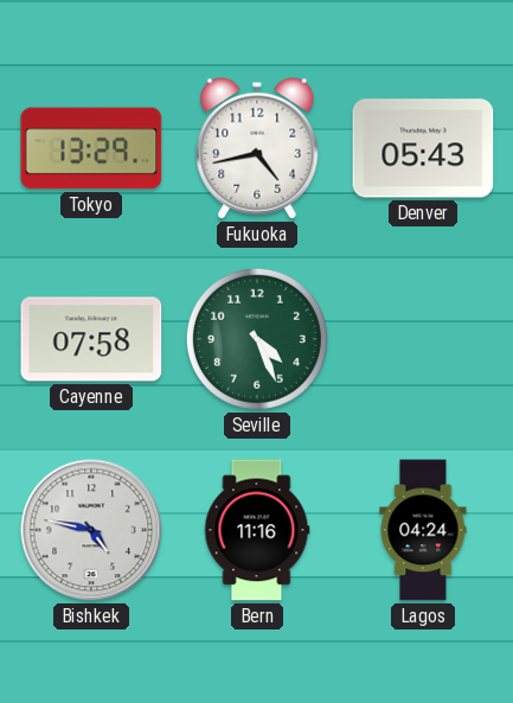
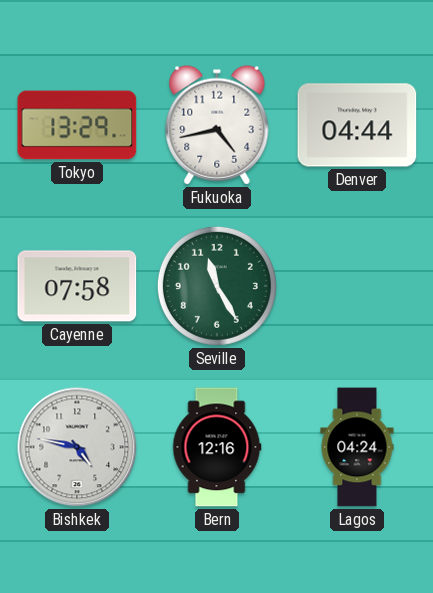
Denver: 05:43 -> 04:44
Seville: 4:26 -> 11:25
Bern: 11:16 -> 12:16
